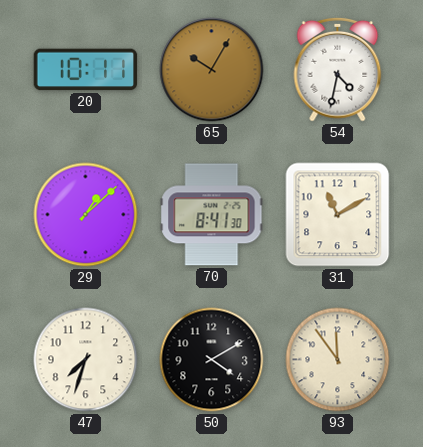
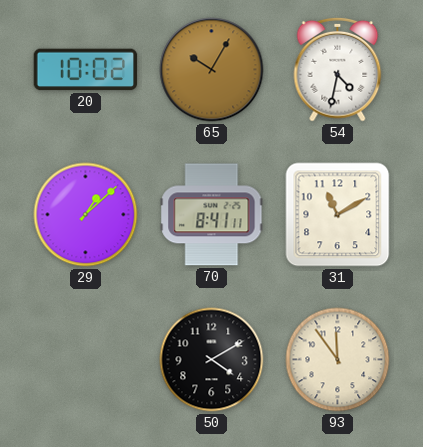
20: 10:11 -> 10:02
70: 8:41:30 -> 8:41:11
47: 7:33 -> none
